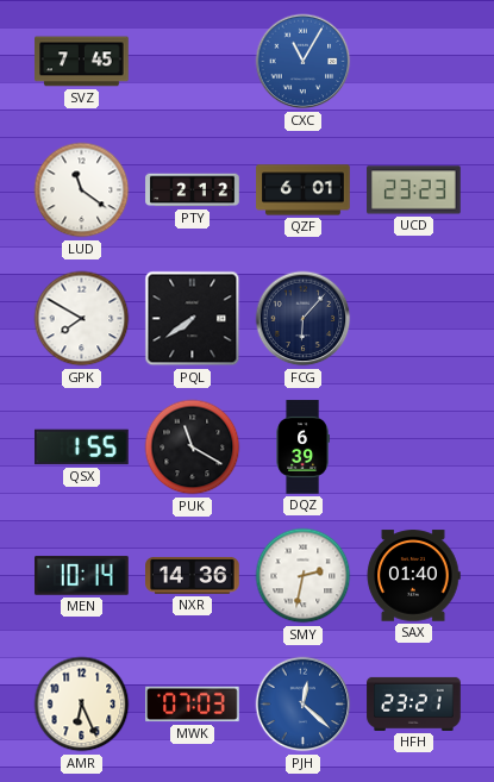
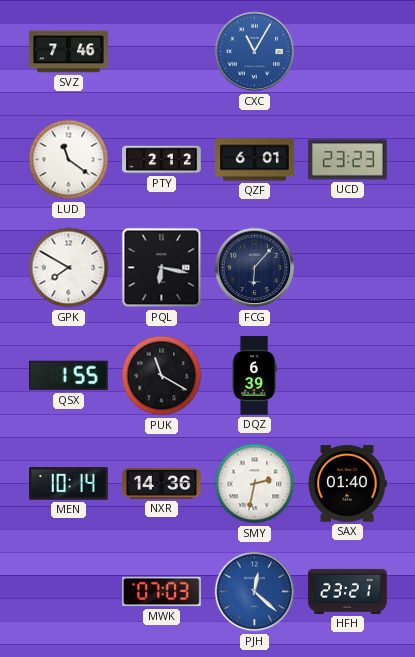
SVZ: 7:45 -> 7:46
PQL: 7:39 -> 6:17
AMR: 6:26 -> none
